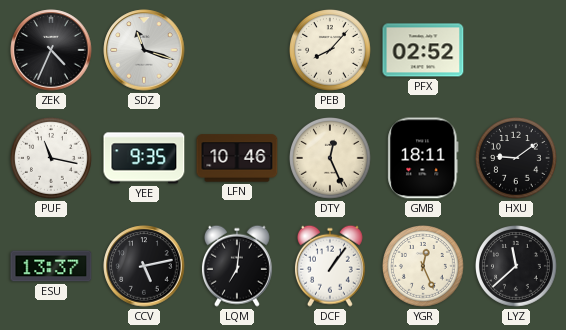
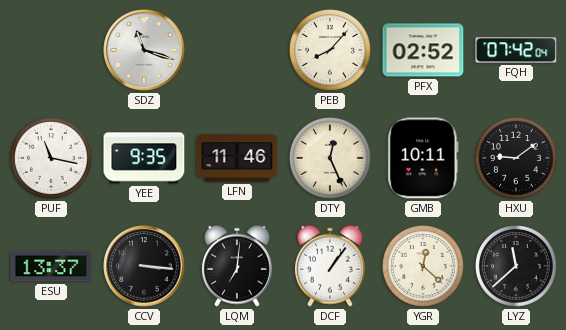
ZEK: 4:34 -> none
FQH: none -> 07:42
LFN: 10:46 -> 11:46
GMB: 18:11 -> 10:11
CCV: 5:13 -> 3:16
YGR: 12:26 -> 12:22
